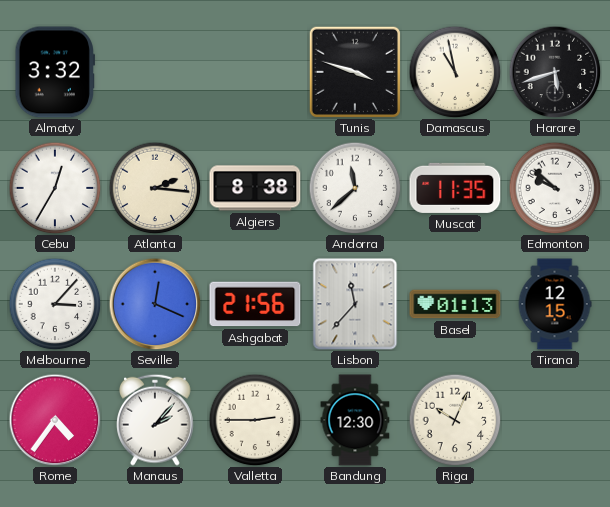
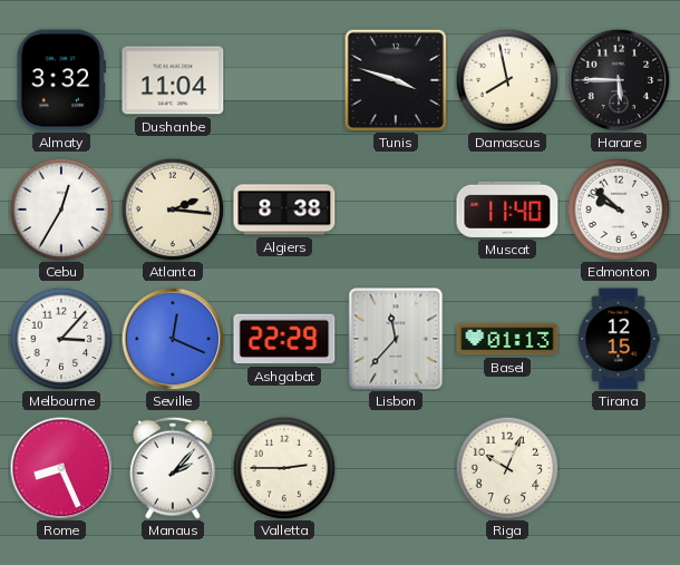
Dushanbe: none -> 11:04
Damascus: 10:58 -> 7:58
Harare: 5:42 -> 5:45
Andorra: 11:38 -> none
Muscat: 11:35 -> 11:40
Ashgabat: 21:56 -> 22:29
Rome: 4:36 -> 8:26
Bandung: 12:30 -> none
